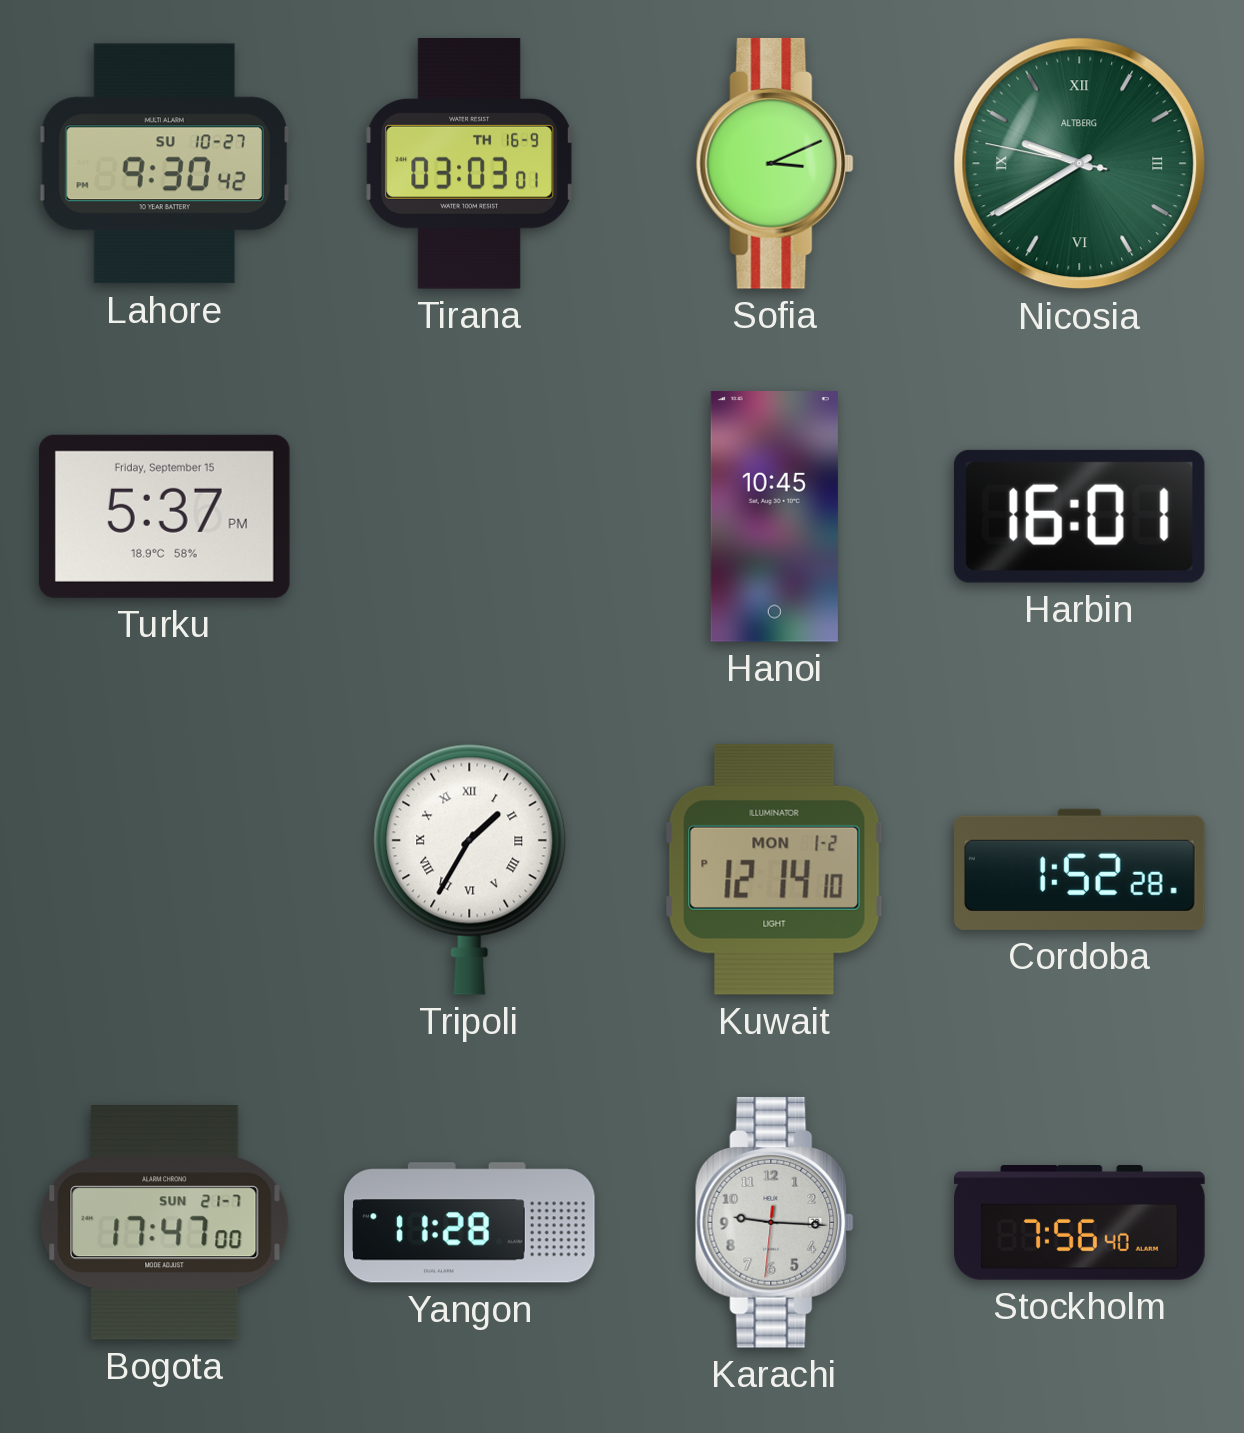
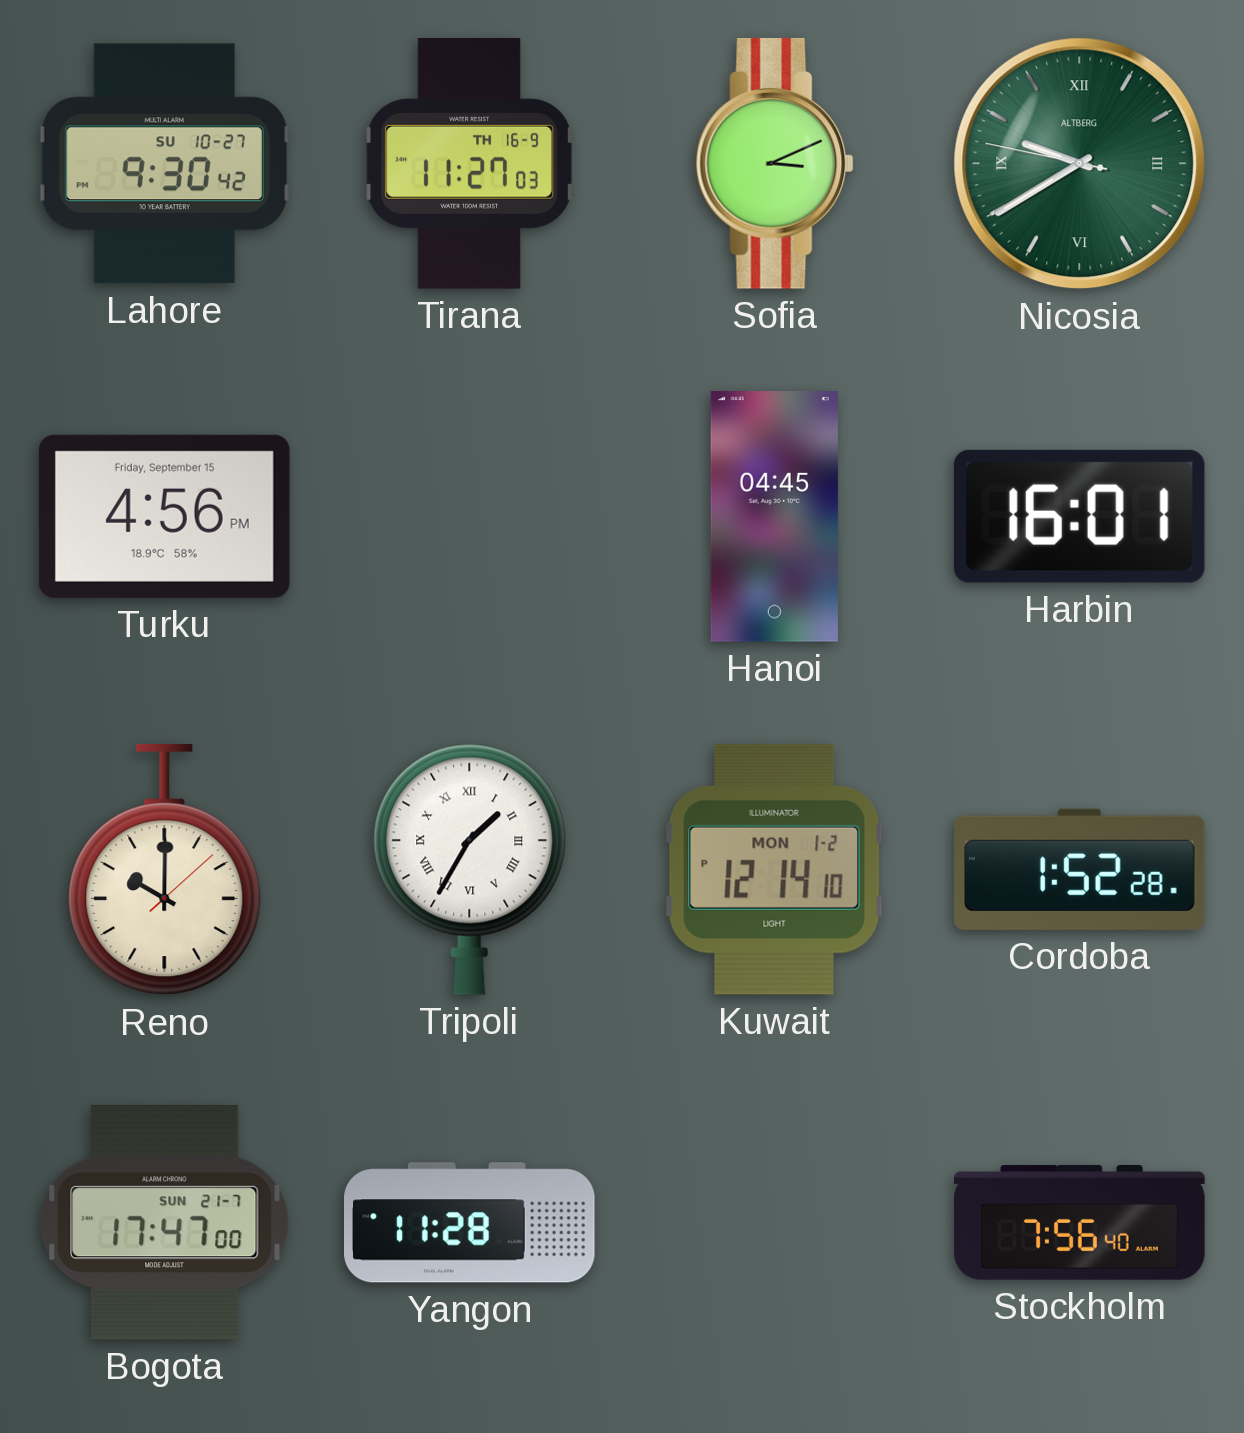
Tirana: 03:03 -> 11:27
Turku: 5:37 -> 4:56
Hanoi: 10:45 -> 04:45
Reno: none -> 10:00
Karachi: 9:15 -> none
